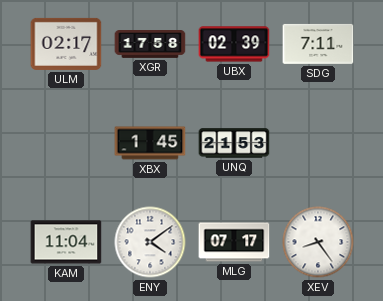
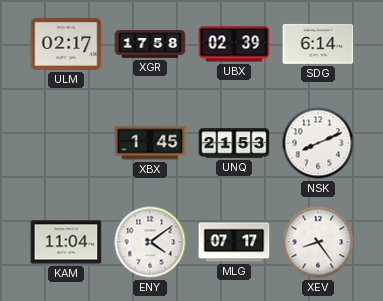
SDG: 7:11 -> 6:14
NSK: none -> 8:11
